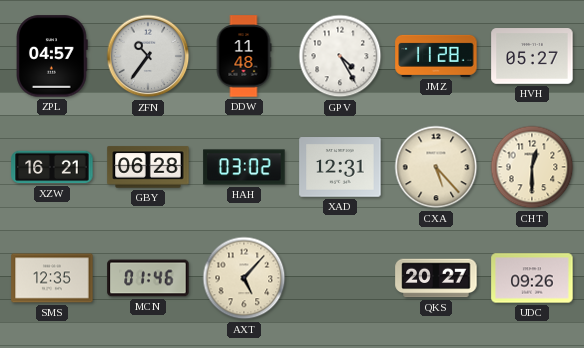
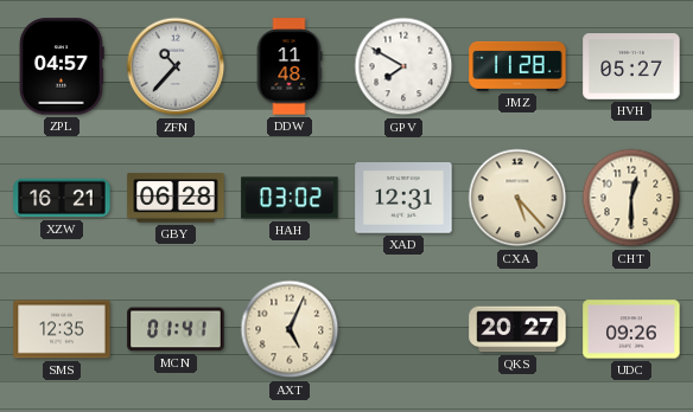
ZFN: 10:36 -> 10:37
GPV: 4:25 -> 7:50
MCN: 01:46 -> 01:41
AXT: 5:07 -> 5:04
